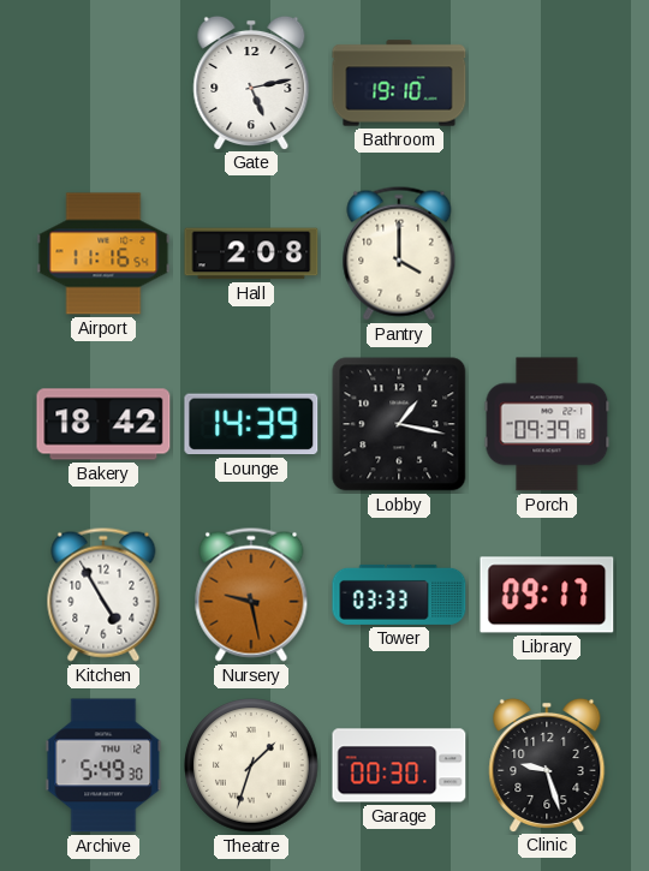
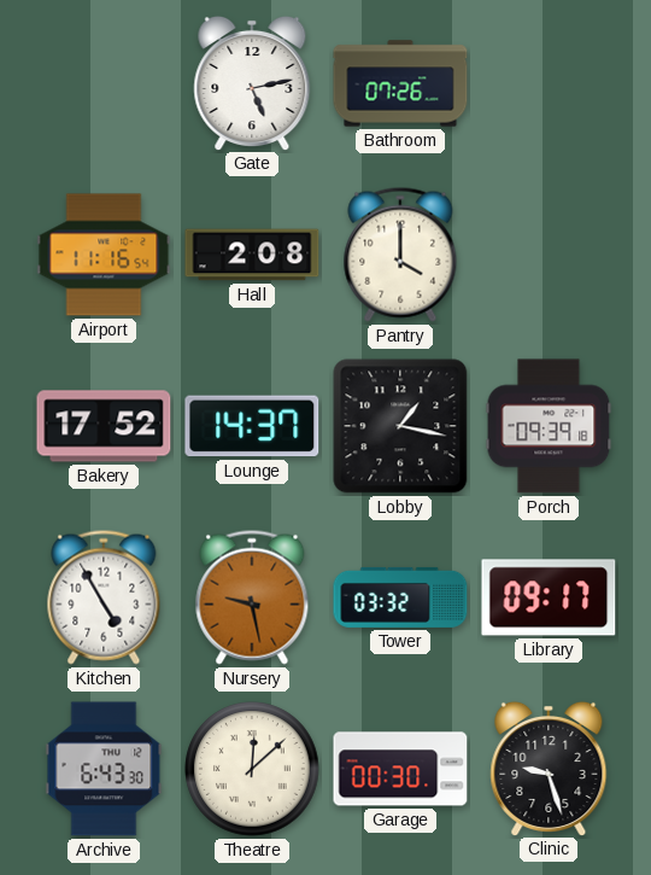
Bathroom: 19:10 -> 07:26
Bakery: 18:42 -> 17:52
Lounge: 14:39 -> 14:37
Tower: 03:33 -> 03:32
Archive: 5:49 -> 6:43
Theatre: 1:33 -> 12:08
